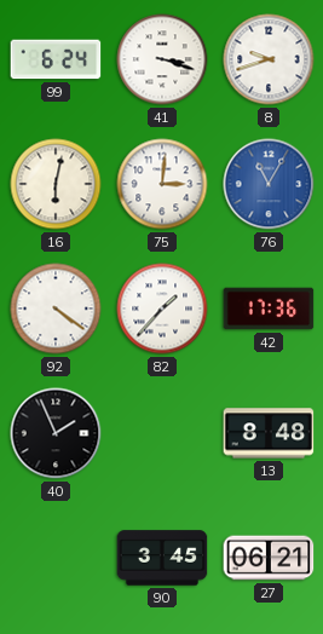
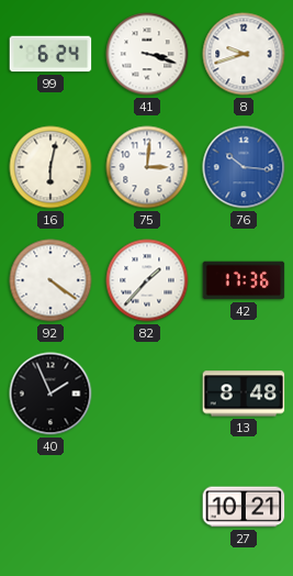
76: 11:05 -> 10:16
90: 3:45 -> none
27: 06:21 -> 10:21
